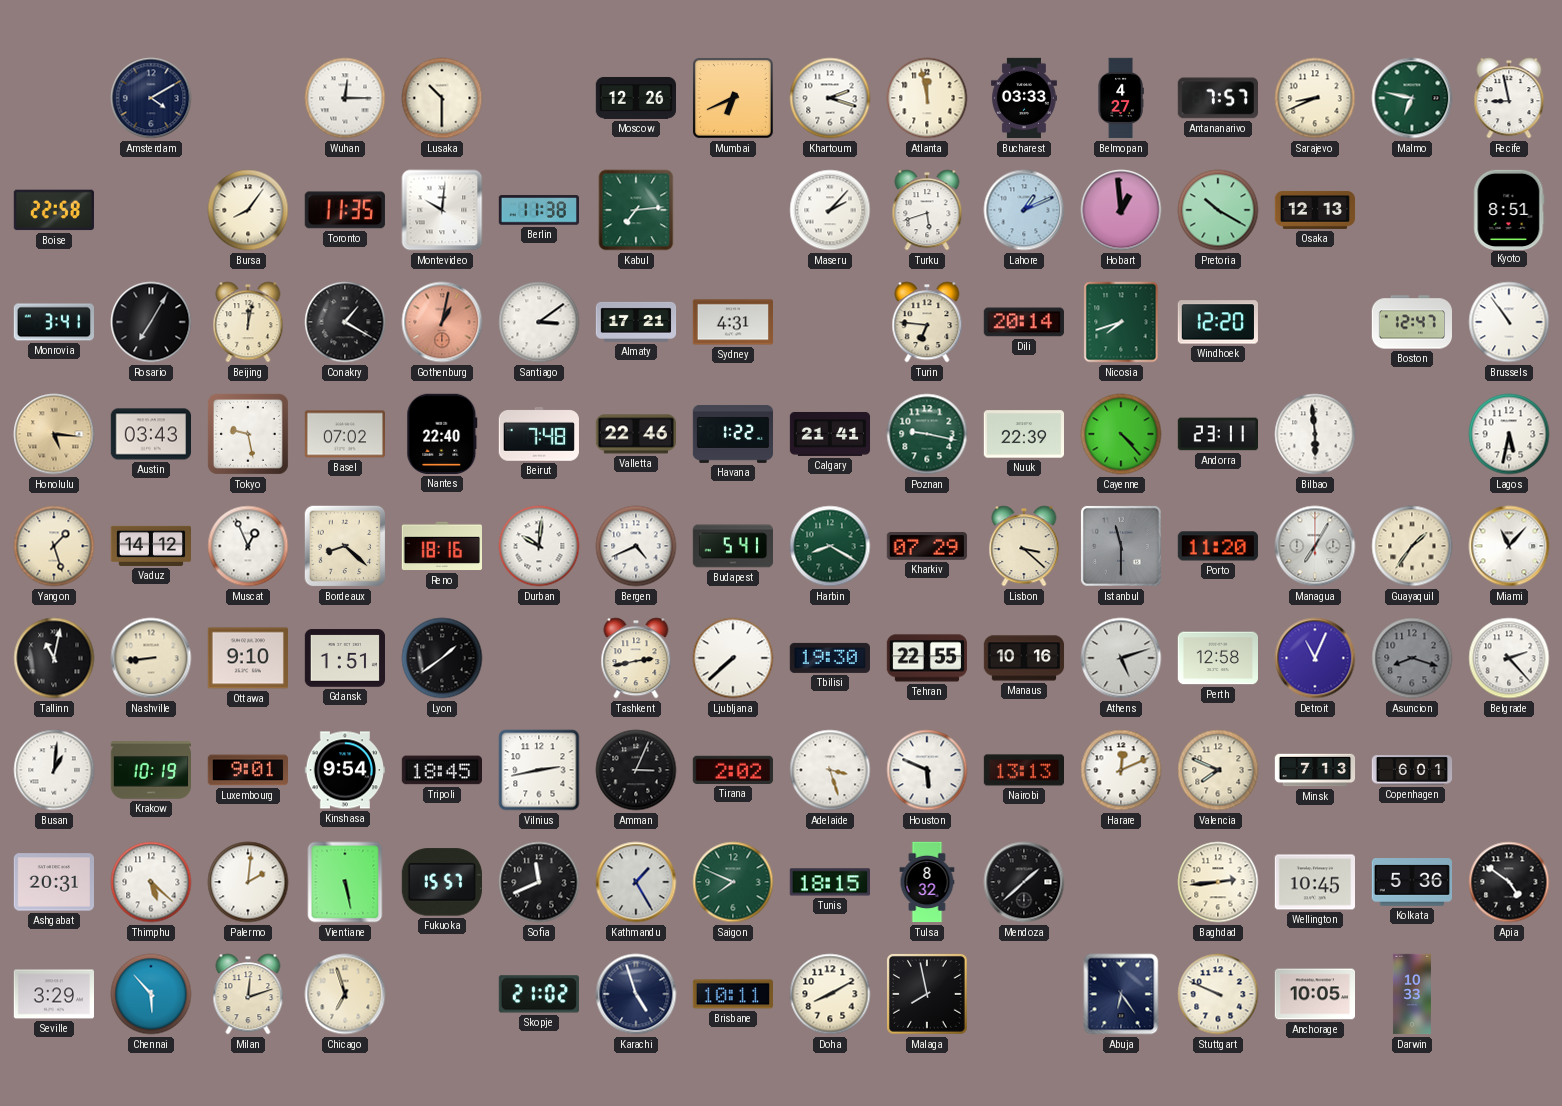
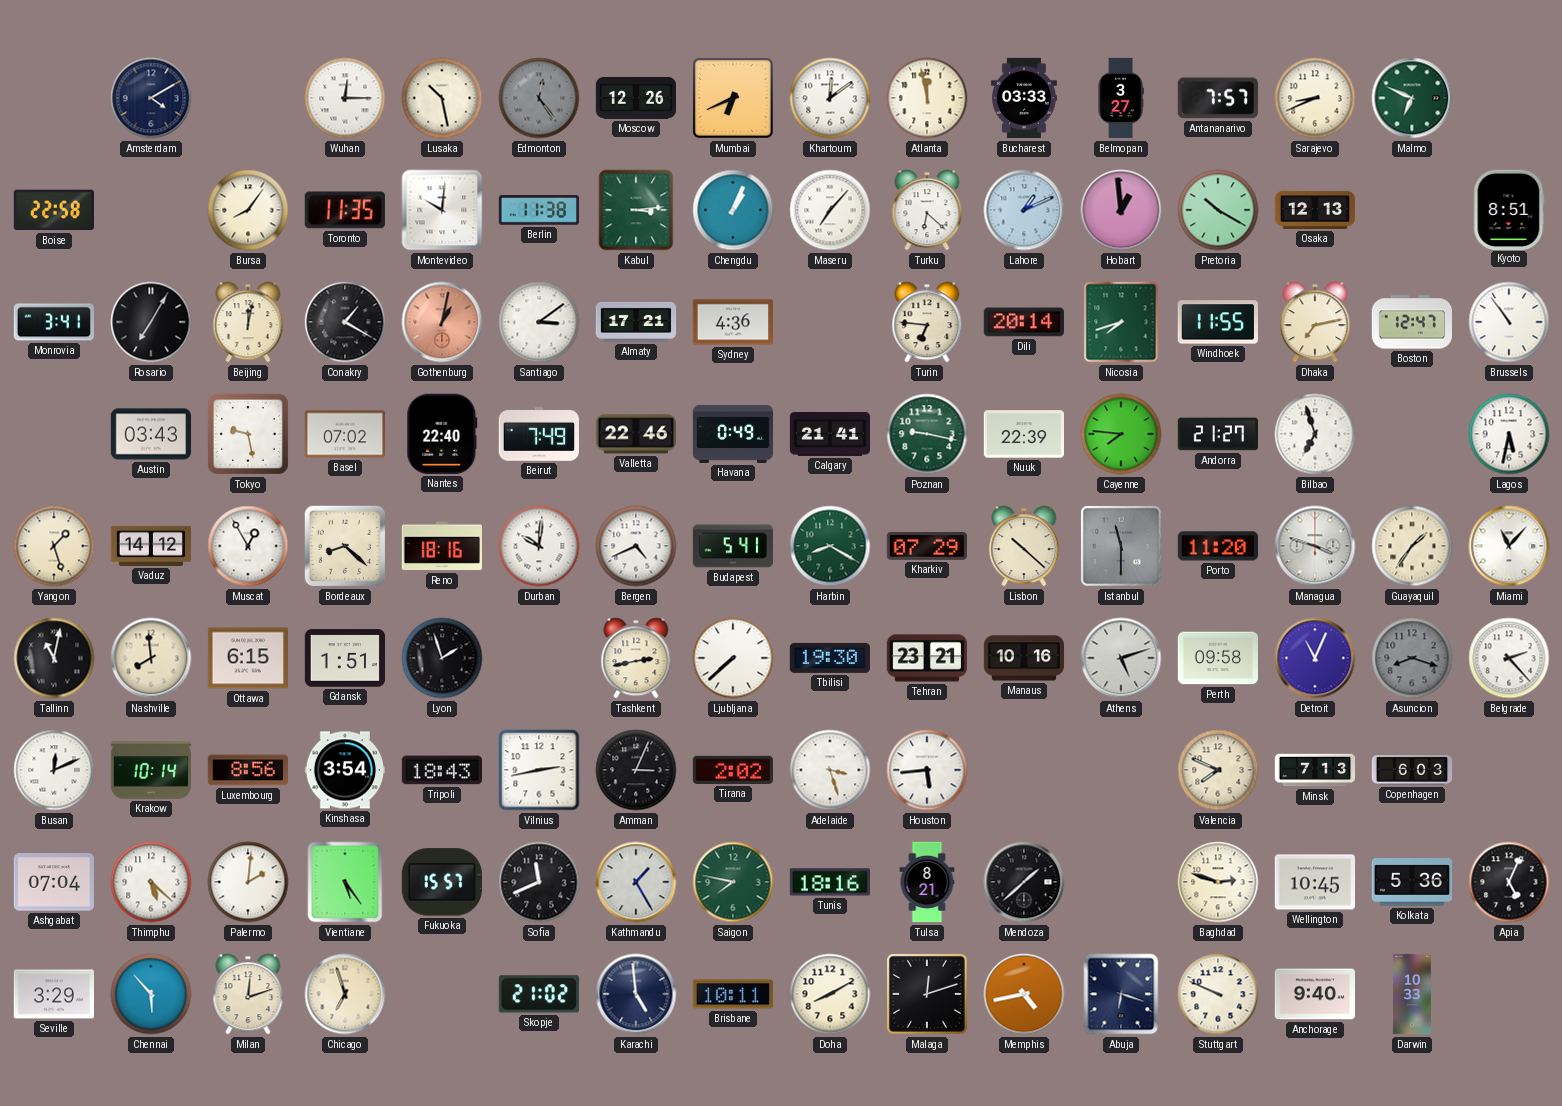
Lusaka: 10:30 -> 10:28
Edmonton: none -> 12:24
Khartoum: 2:18 -> 12:09
Belmopan: 4:27 -> 3:27
Malmo: 6:47 -> 6:49
Recife: 8:58 -> none
Kabul: 7:14 -> 3:14
Chengdu: none -> 1:04
Maseru: 2:07 -> 7:07
Turku: 5:42 -> 6:22
Sydney: 4:31 -> 4:36
Windhoek: 12:20 -> 11:55
Dhaka: none -> 7:13
Honolulu: 5:16 -> none
Beirut: 7:48 -> 7:49
Havana: 1:22 -> 0:49
Cayenne: 4:23 -> 7:46
Andorra: 23:11 -> 21:27
Bilbao: 5:59 -> 6:57
Muscat: 12:56 -> 12:55
Lisbon: 3:22 -> 10:22
Managua: 7:05 -> 3:48
Nashville: 8:44 -> 7:59
Ottawa: 9:10 -> 6:15
Lyon: 1:39 -> 1:57
Tehran: 22:55 -> 23:21
Perth: 12:58 -> 09:58
Busan: 1:01 -> 12:11
Krakow: 10:19 -> 10:14
Luxembourg: 9:01 -> 8:56
Kinshasa: 9:54 -> 3:54
Tripoli: 18:45 -> 18:43
Houston: 5:49 -> 5:44
Nairobi: 13:13 -> none
Harare: 12:11 -> none
Copenhagen: 6:01 -> 6:03
Ashgabat: 20:31 -> 07:04
Vientiane: 5:28 -> 5:24
Saigon: 7:49 -> 7:47
Tunis: 18:15 -> 18:16
Tulsa: 8:32 -> 8:21
Baghdad: 2:44 -> 2:48
Apia: 4:51 -> 5:04
Karachi: 4:57 -> 4:59
Malaga: 7:58 -> 12:12
Memphis: none -> 4:43
Abuja: 6:24 -> 6:18
Anchorage: 10:05 -> 9:40
